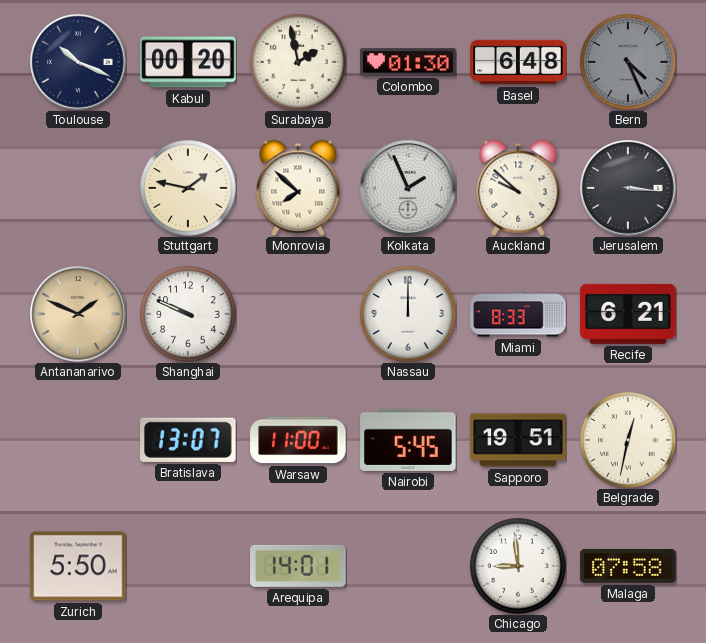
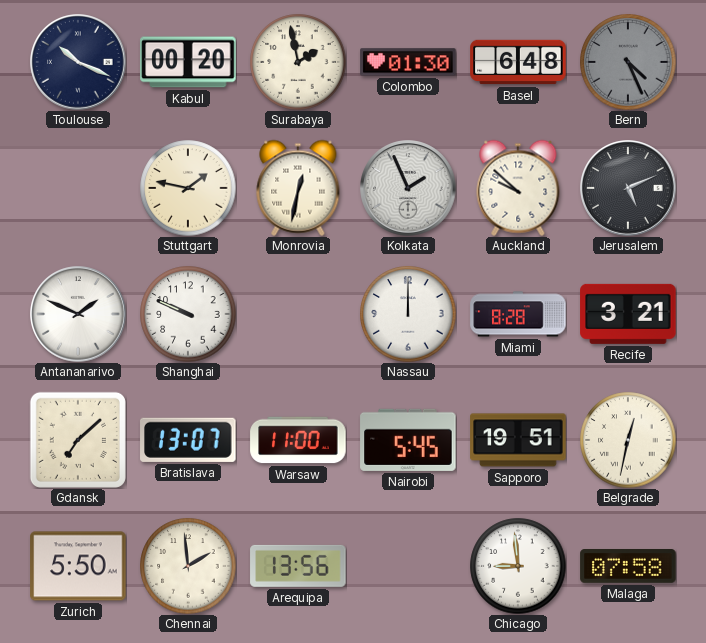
Monrovia: 7:52 -> 12:32
Jerusalem: 3:16 -> 5:11
Antananarivo dial: champagne -> white
Miami: 8:33 -> 8:28
Recife: 6:21 -> 3:21
Gdansk: none -> 7:08
Chennai: none -> 1:59
Arequipa: 14:01 -> 13:56
